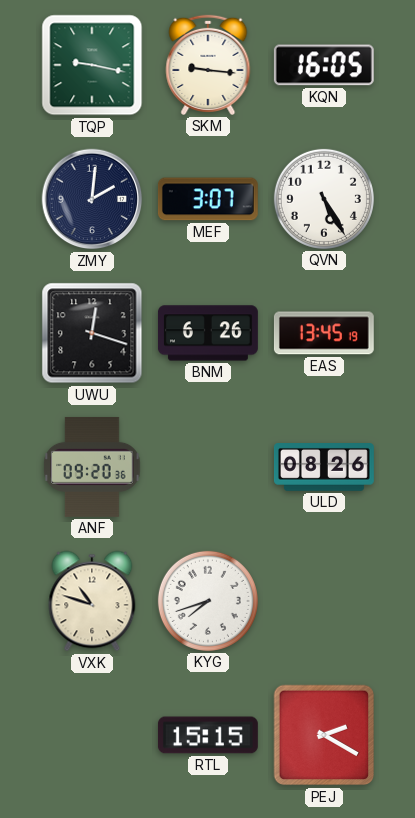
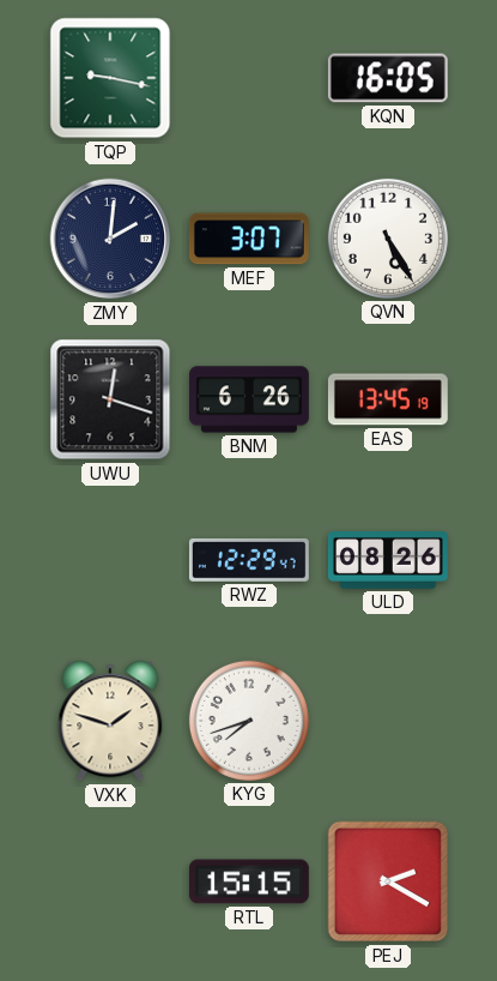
SKM: 9:16 -> none
ANF: 09:20 -> none
RWZ: none -> 12:29
VXK: 10:48 -> 1:48
